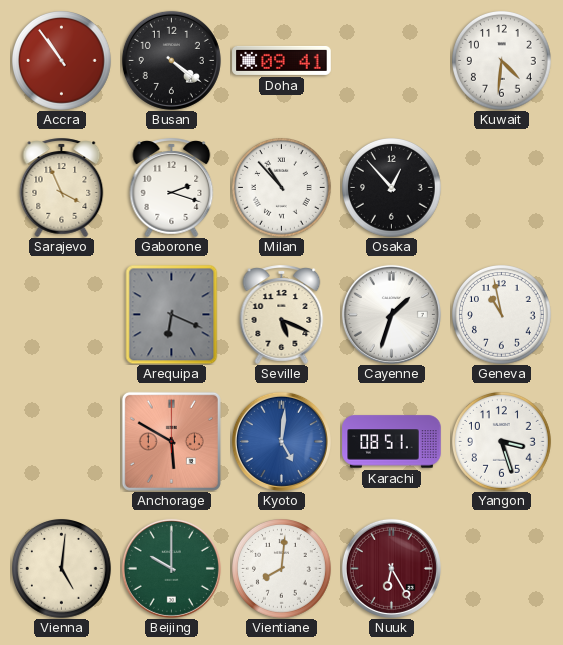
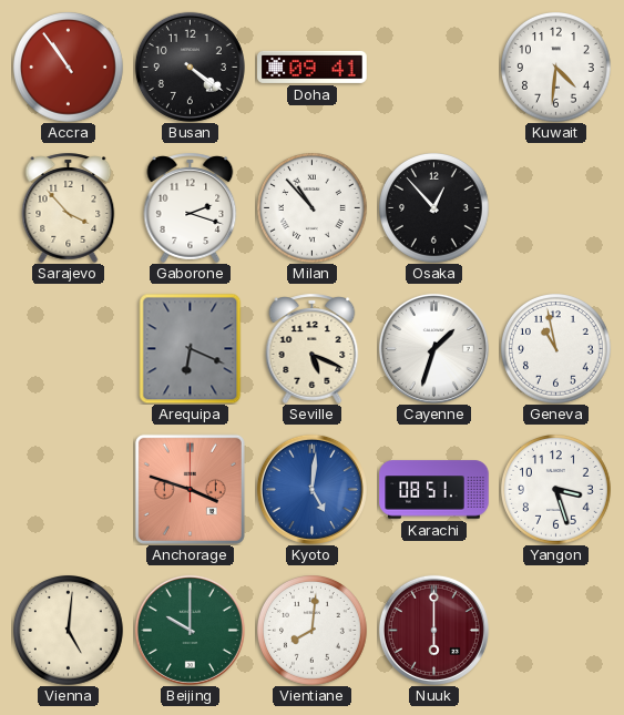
Sarajevo: 3:56 -> 3:53
Anchorage: 5:50 -> 3:48
Nuuk: 6:25 -> 6:00
